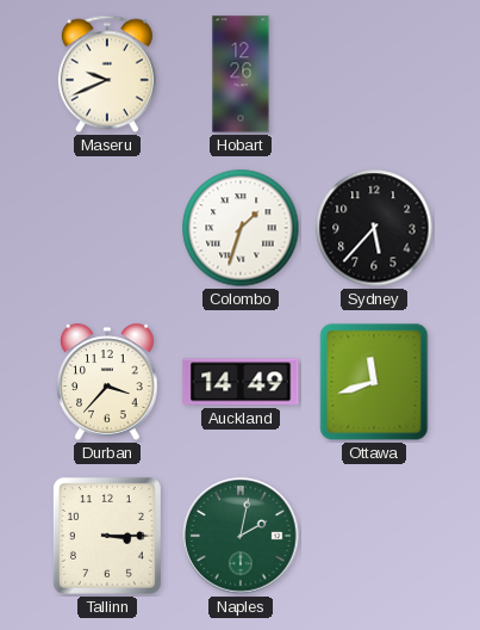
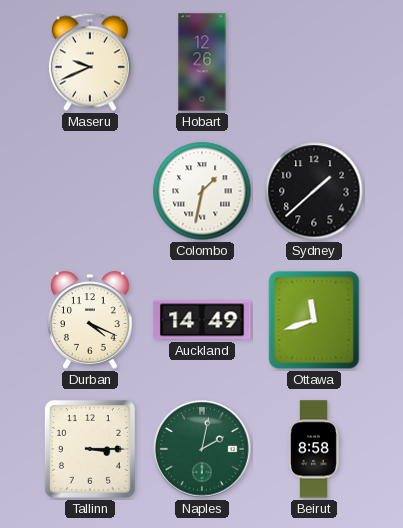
Colombo: 1:33 -> 1:32
Sydney: 5:37 -> 1:38
Durban: 3:37 -> 4:19
Beirut: none -> 8:58
